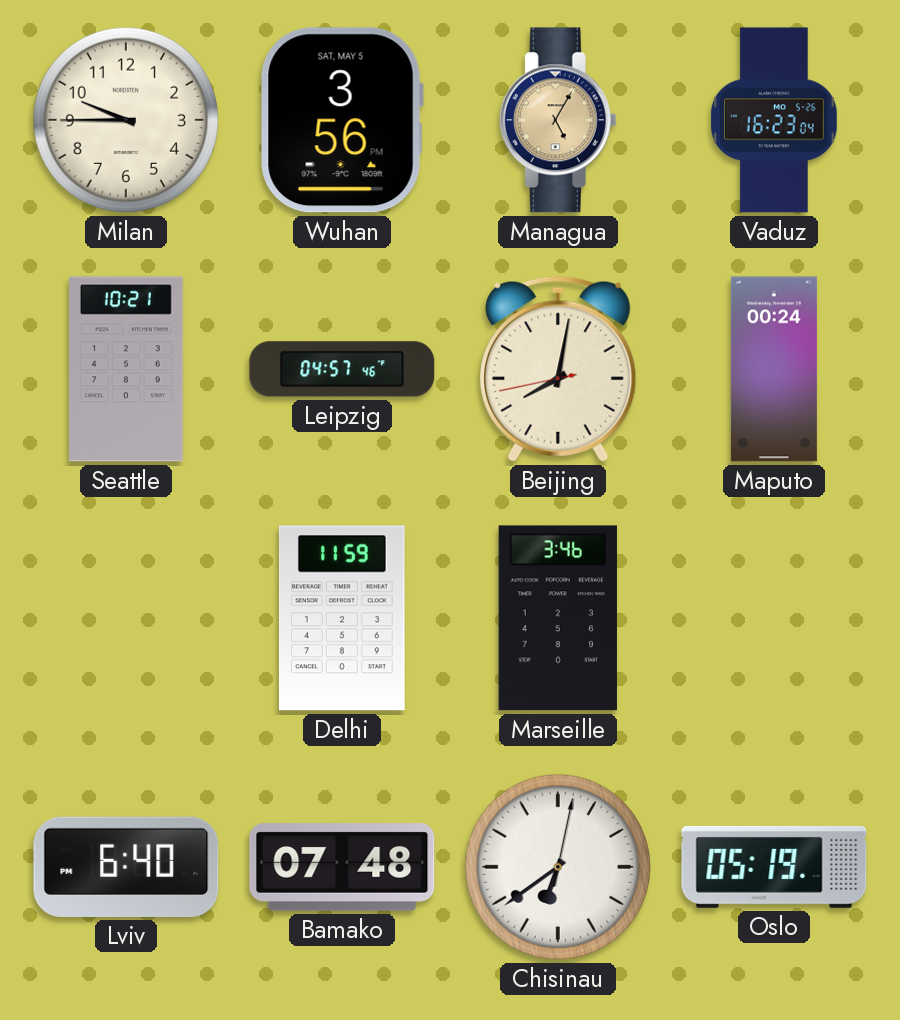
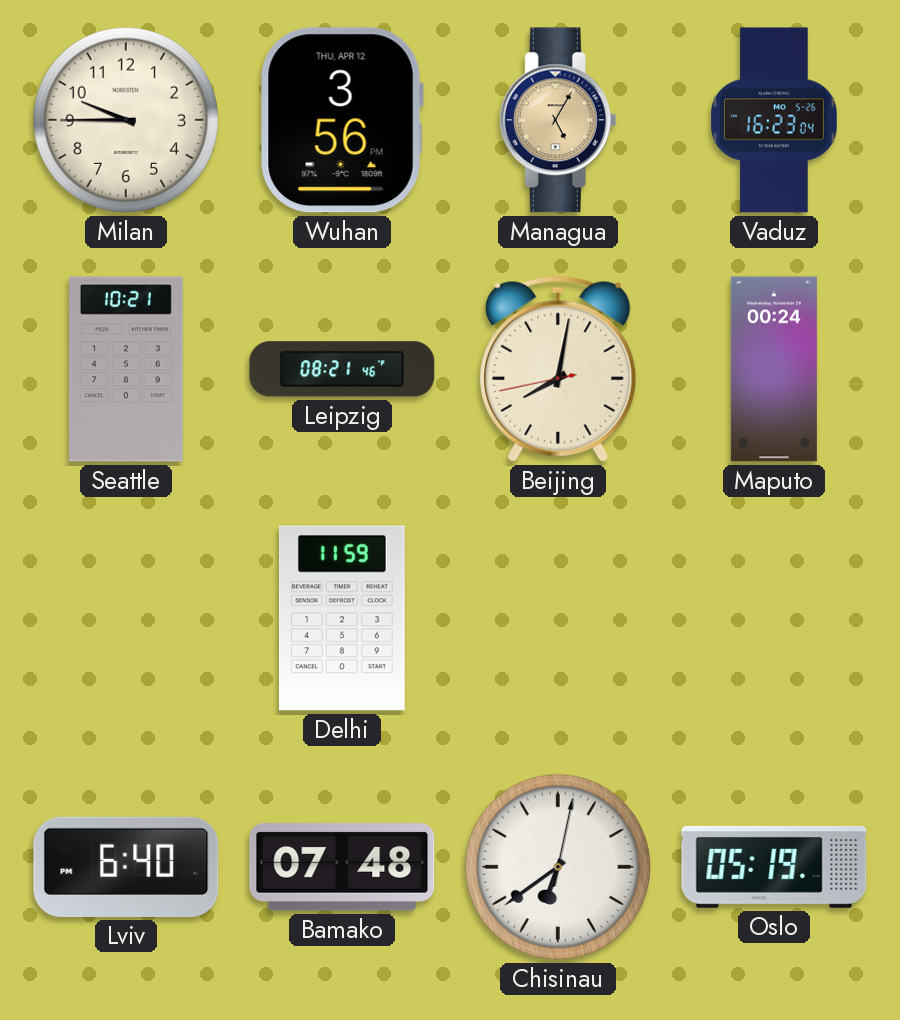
Wuhan date: SAT, MAY 5 -> THU, APR 12
Leipzig: 04:57 -> 08:21
Marseille: 3:46 -> none
